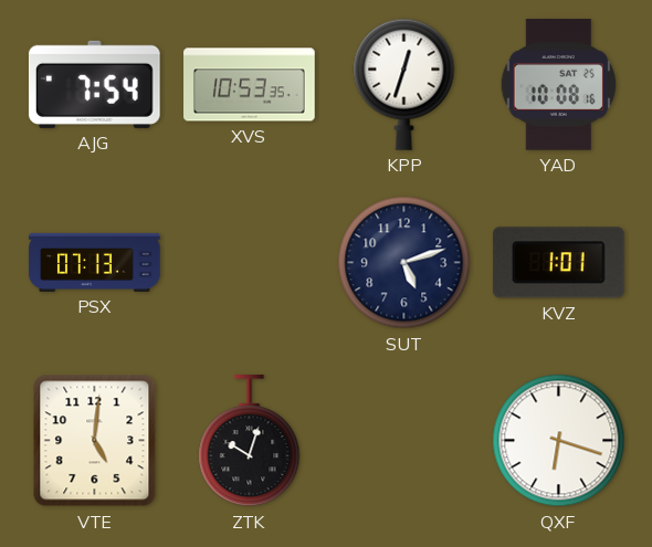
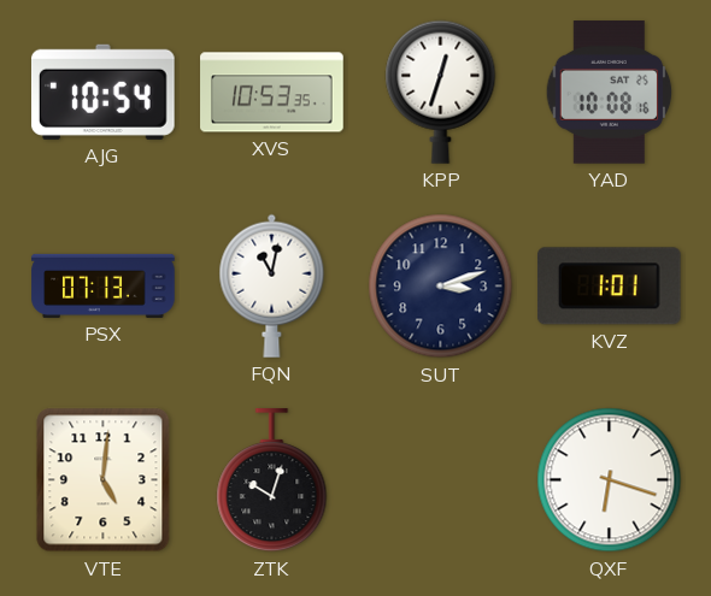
AJG: 7:54 -> 10:54
FQN: none -> 11:02
SUT: 5:12 -> 3:12
